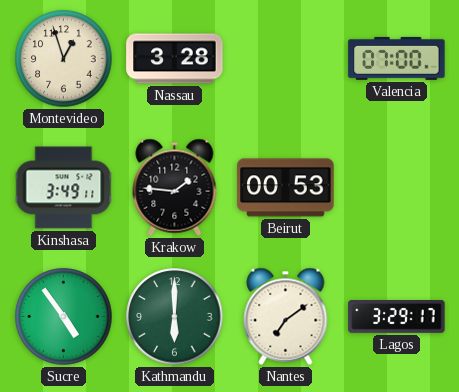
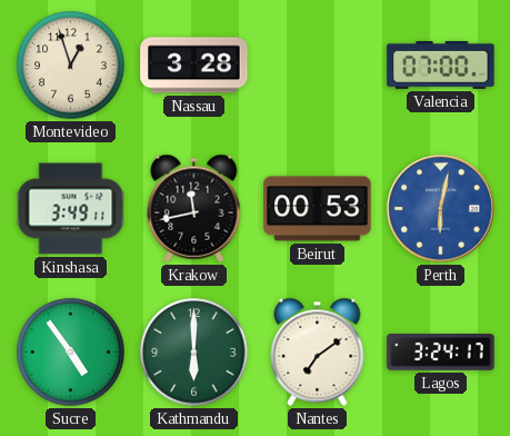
Krakow: 1:46 -> 11:43
Perth: none -> 6:02
Lagos: 3:29 -> 3:24
